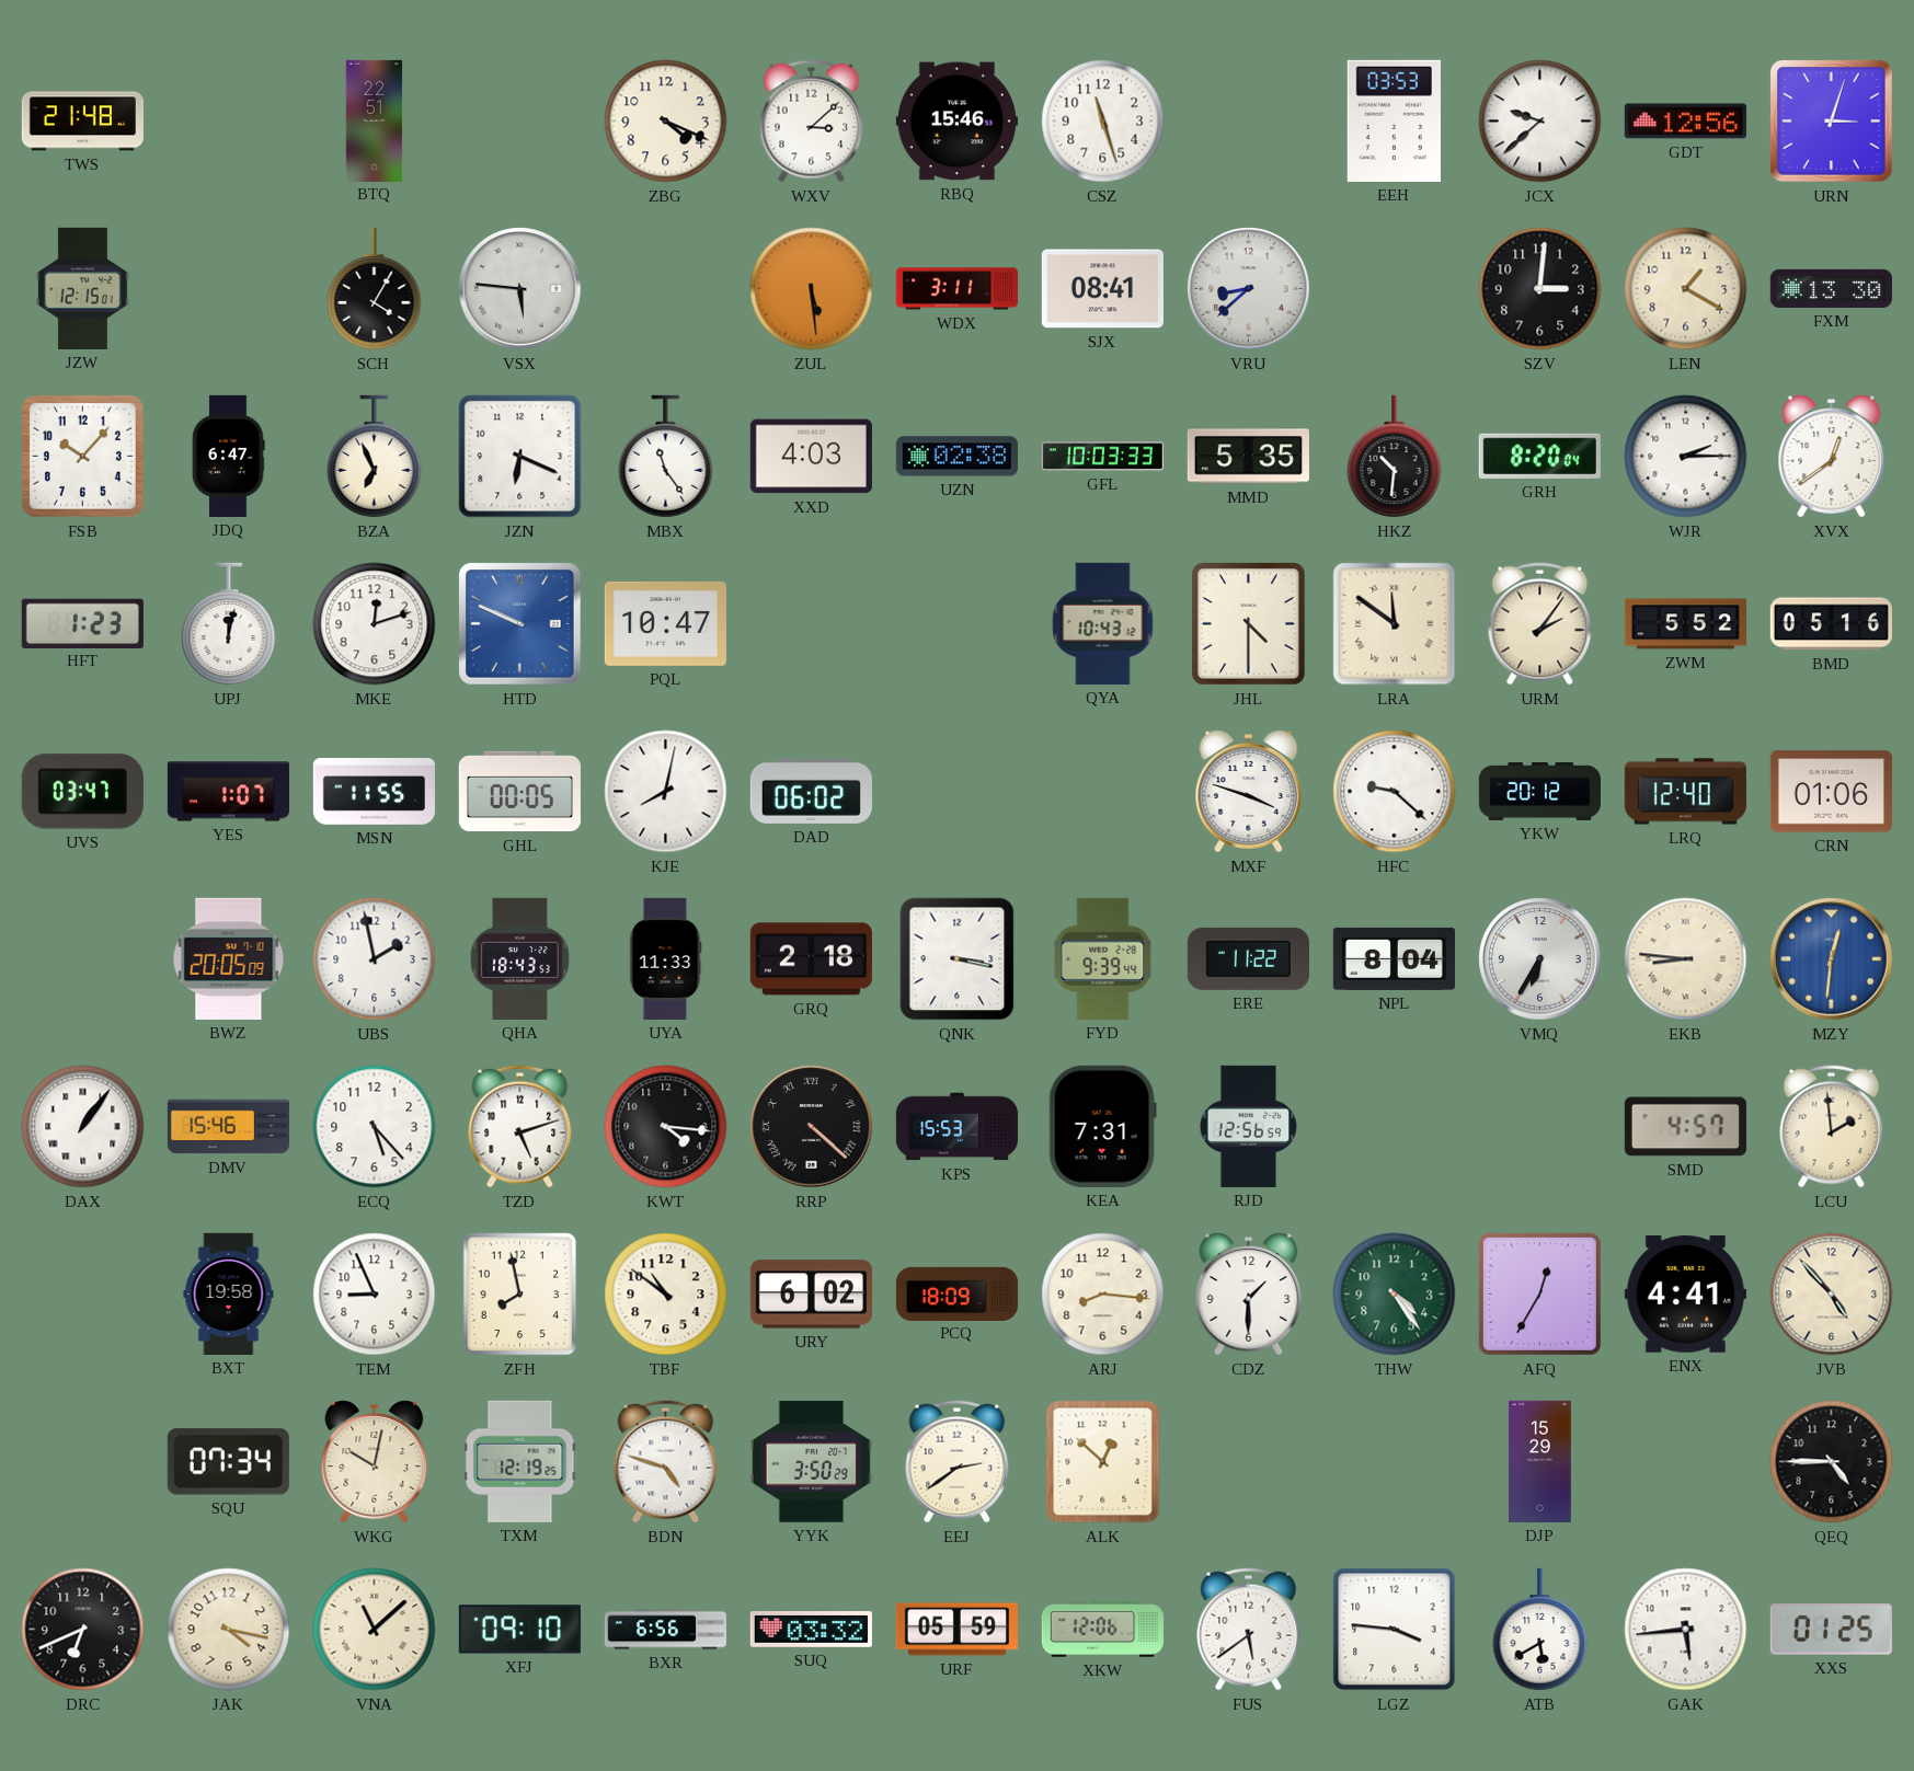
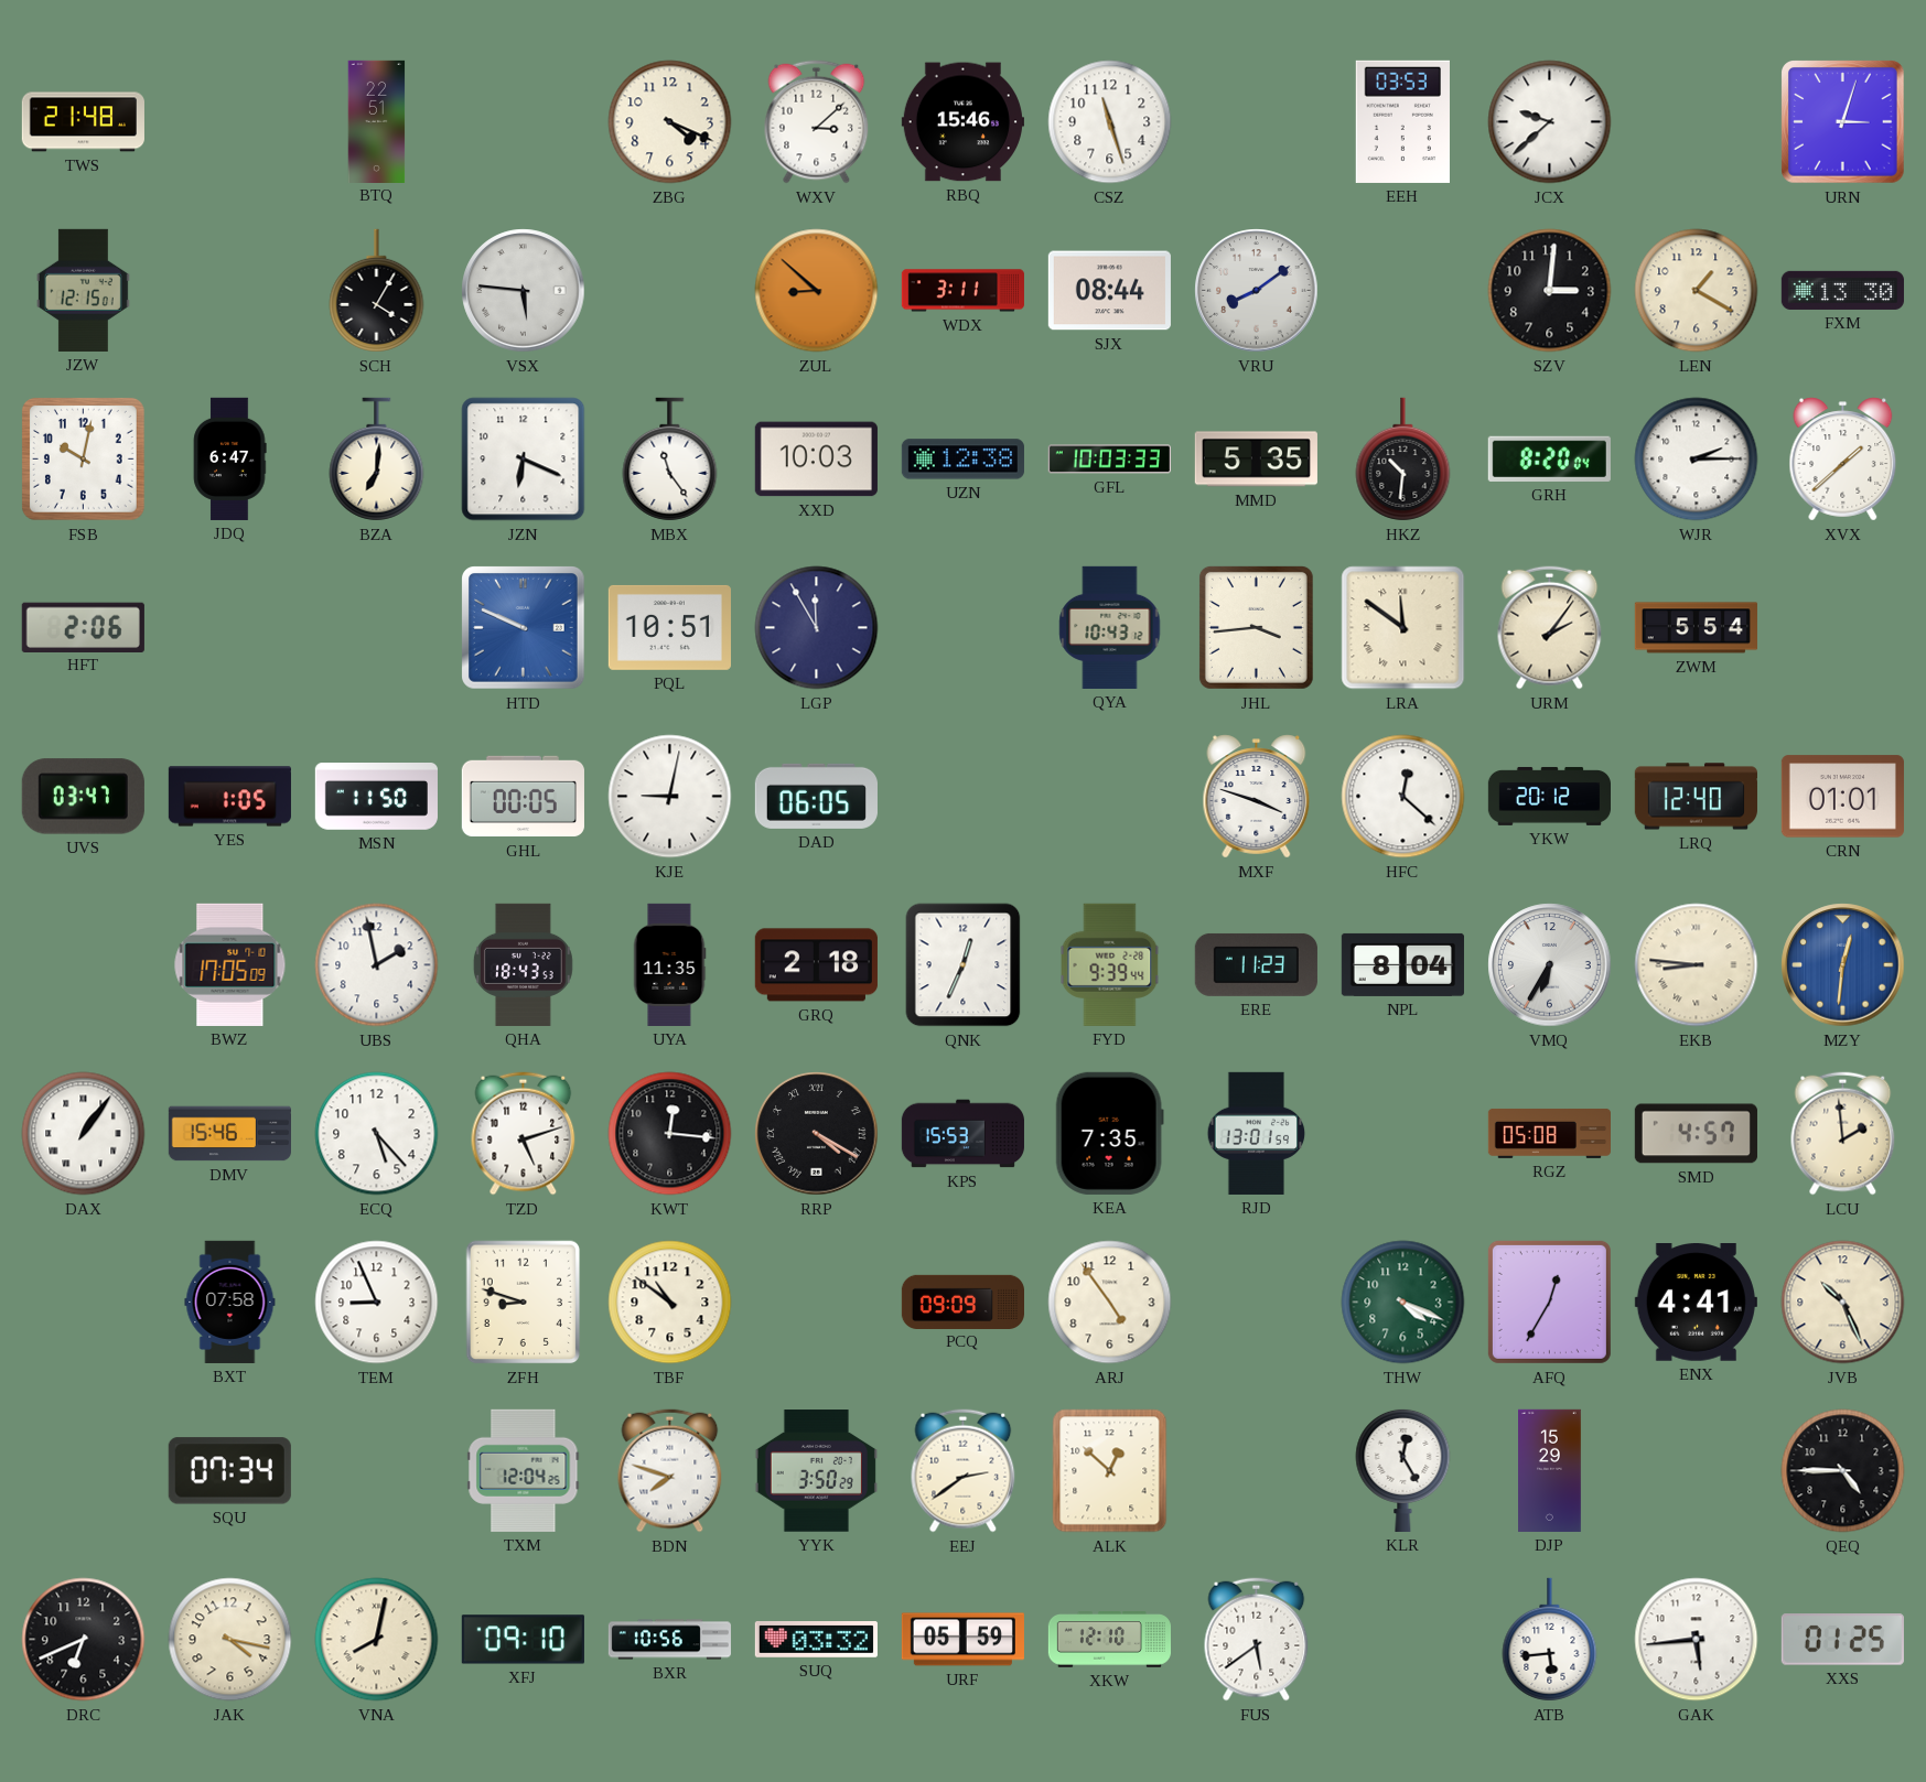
GDT: 12:56 -> none
ZUL: 5:29 -> 8:52
SJX: 08:41 -> 08:44
VRU: 8:38 -> 8:09
FSB: 10:07 -> 10:02
BZA: 6:56 -> 7:01
XXD: 4:03 -> 10:03
UZN: 02:38 -> 12:38
XVX: 12:39 -> 1:38
HFT: 1:23 -> 2:06
UPJ: 12:02 -> none
MKE: 12:12 -> none
PQL: 10:47 -> 10:51
LGP: none -> 11:55
JHL: 4:30 -> 3:44
ZWM: 5:52 -> 5:54
BMD: 05:16 -> none
YES: 1:07 -> 1:05
MSN: 11:55 -> 11:50
KJE: 8:02 -> 9:02
DAD: 06:02 -> 06:05
HFC: 9:22 -> 12:22
CRN: 01:06 -> 01:01
BWZ: 20:05 -> 17:05
UYA: 11:33 -> 11:35
QNK: 3:17 -> 12:34
ERE: 11:22 -> 11:23
KWT: 4:16 -> 12:16
RRP: 4:22 -> 4:20
KEA: 7:31 -> 7:35
RJD: 12:56 -> 13:01
RGZ: none -> 05:08
BXT: 19:58 -> 07:58
ZFH: 7:58 -> 8:48
URY: 6:02 -> none
PCQ: 18:09 -> 09:09
ARJ: 8:16 -> 4:54
CDZ: 1:30 -> none
THW: 4:24 -> 4:19
JVB: 4:53 -> 10:26
WKG: 10:02 -> none
TXM: 12:19 -> 12:04
BDN: 4:48 -> 7:48
KLR: none -> 12:25
VNA: 11:08 -> 8:02
BXR: 6:56 -> 10:56
XKW: 12:06 -> 12:10
LGZ: 3:46 -> none
ATB: 5:40 -> 5:44
